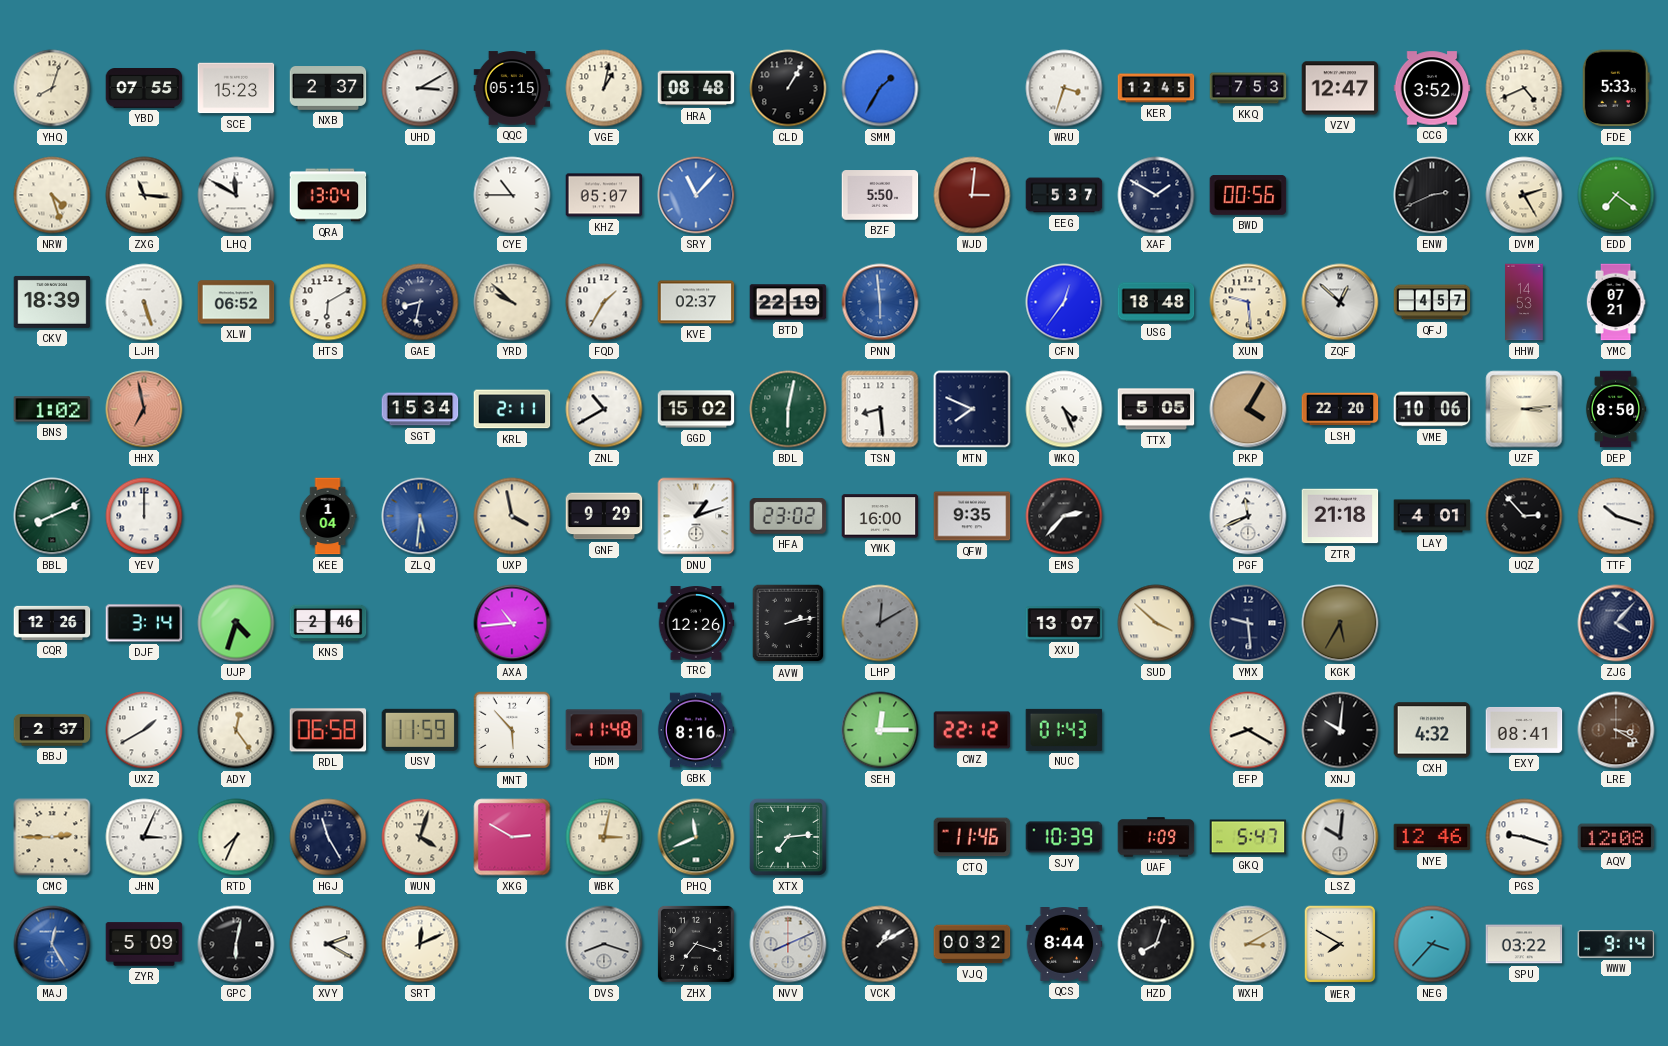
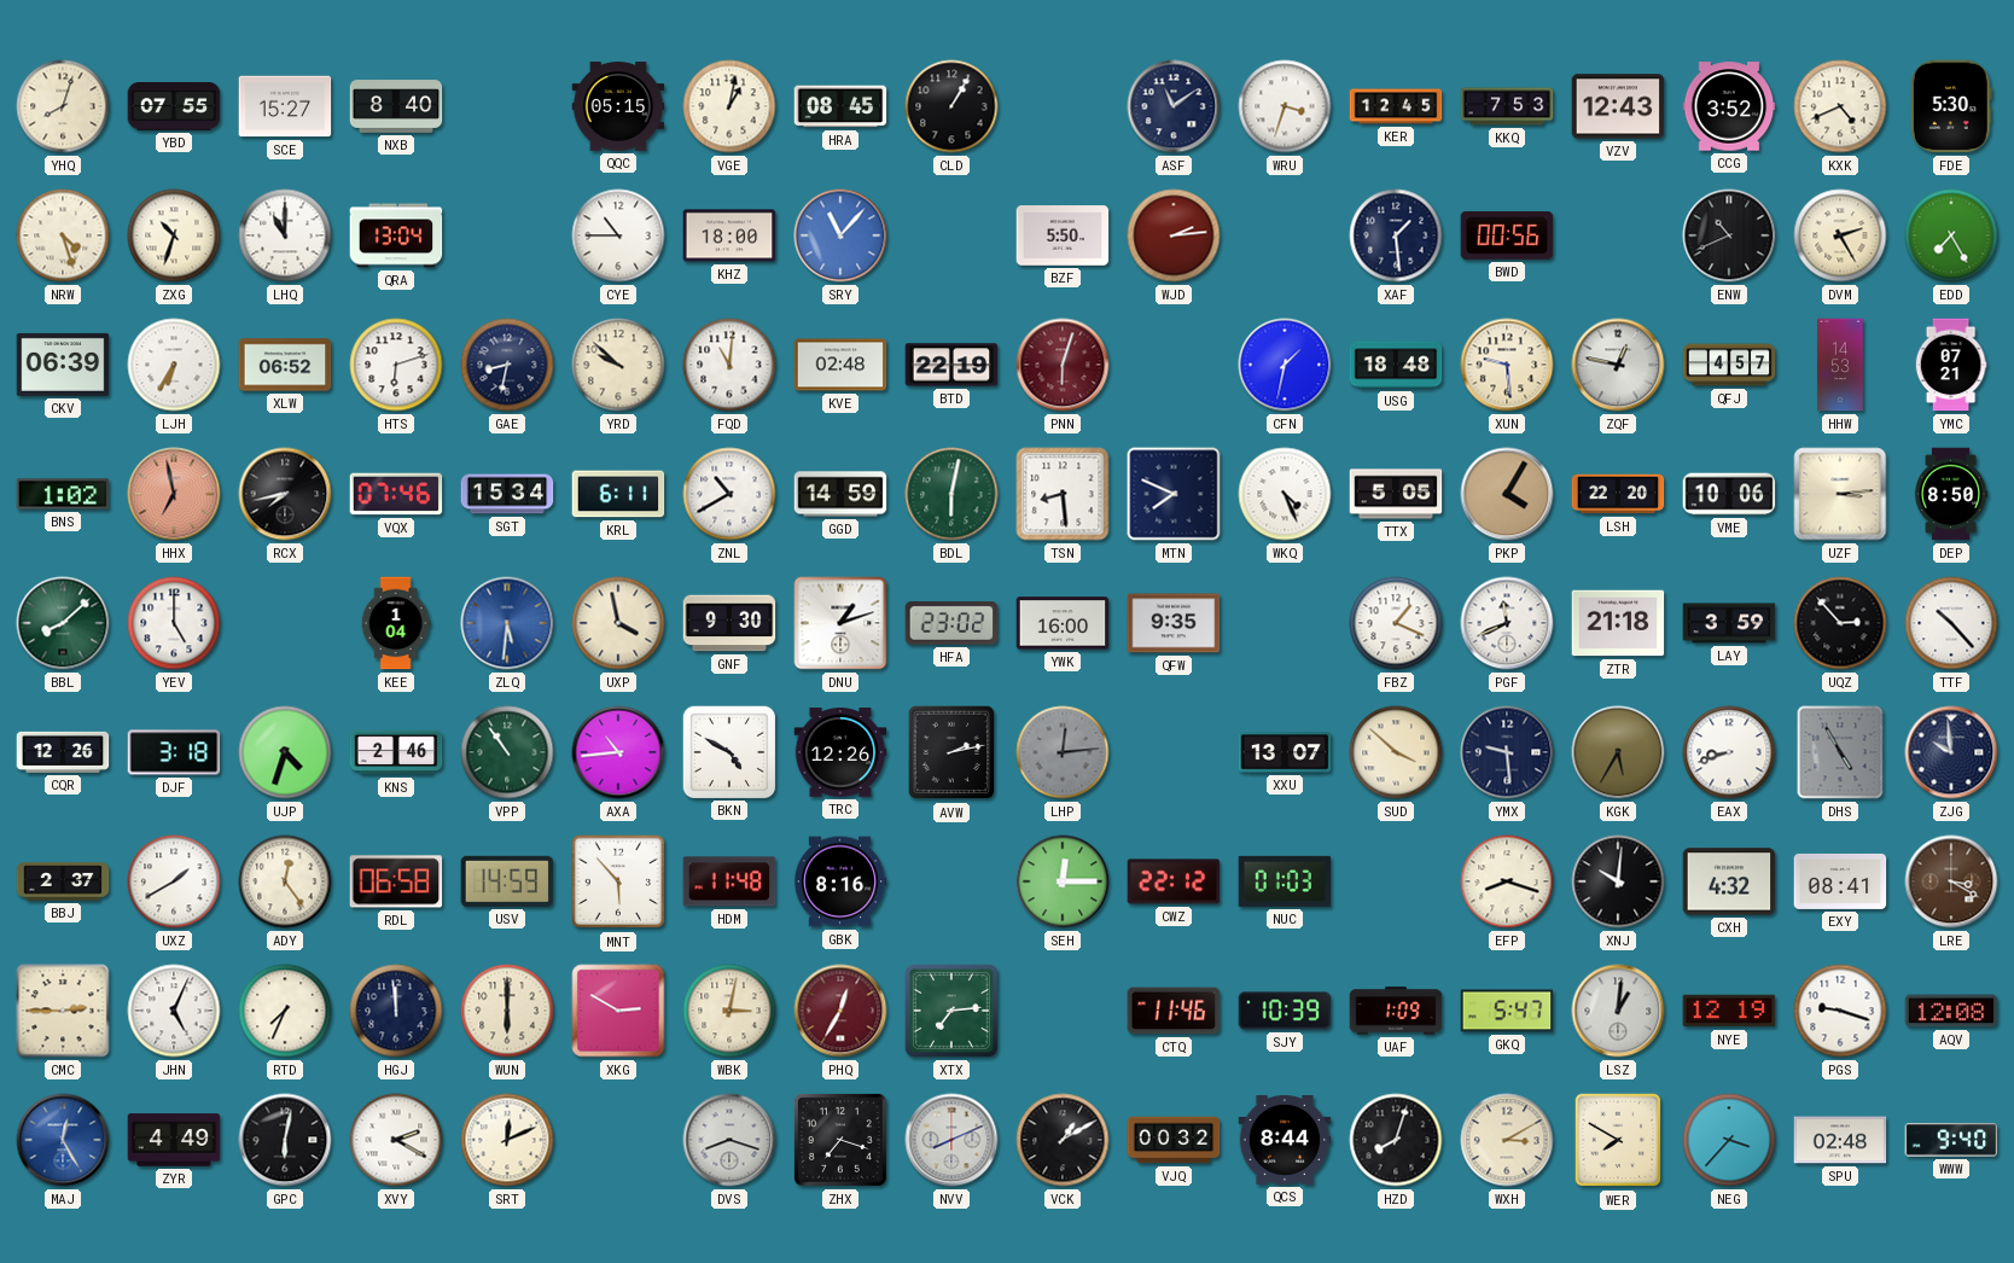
SCE: 15:23 -> 15:27
NXB: 2:37 -> 8:40
UHD: 3:10 -> none
HRA: 08:48 -> 08:45
SMM: 1:35 -> none
ASF: none -> 11:09
VZV: 12:47 -> 12:43
FDE: 5:33 -> 5:30
ZXG: 11:16 -> 10:33
LHQ: 11:50 -> 11:00
KHZ: 05:07 -> 18:00
WJD: 3:01 -> 2:14
EEG: 5:37 -> none
XAF: 1:50 -> 1:29
ENW: 2:41 -> 10:41
EDD: 7:21 -> 7:25
CKV: 18:39 -> 06:39
LJH: 5:27 -> 6:35
HTS: 6:10 -> 6:12
FQD: 1:35 -> 11:01
KVE: 02:37 -> 02:48
PNN: 5:59 -> 6:03
PNN dial: blue -> burgundy
CFN: 12:36 -> 1:32
ZQF: 12:52 -> 12:47
RCX: none -> 7:43
VQX: none -> 07:46
KRL: 2:11 -> 6:11
GGD: 15:02 -> 14:59
BBL: 8:11 -> 8:08
YEV: 12:00 -> 5:00
GNF: 9:29 -> 9:30
EMS: 2:37 -> none
FBZ: none -> 1:19
LAY: 4:01 -> 3:59
TTF: 10:18 -> 10:23
DJF: 3:14 -> 3:18
VPP: none -> 10:54
BKN: none -> 4:50
LHP: 12:10 -> 12:14
EAX: none -> 8:42
DHS: none -> 4:55
ZJG: 4:07 -> 9:59
USV: 11:59 -> 14:59
NUC: 01:43 -> 01:03
EFP: 8:20 -> 8:18
JHN: 3:04 -> 5:04
HGJ: 11:25 -> 11:59
WUN: 4:03 -> 6:00
PHQ: 11:41 -> 12:35
PHQ dial: green -> burgundy
LSZ: 10:01 -> 1:01
NYE: 12:46 -> 12:19
ZYR: 5:09 -> 4:49
SPU: 03:22 -> 02:48
WWW: 9:14 -> 9:40
